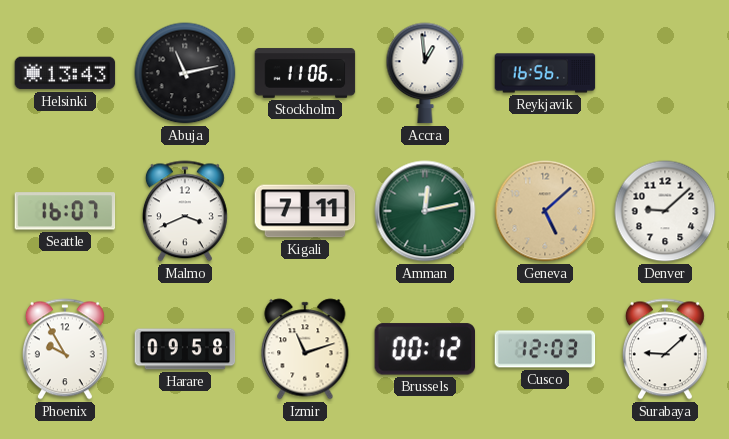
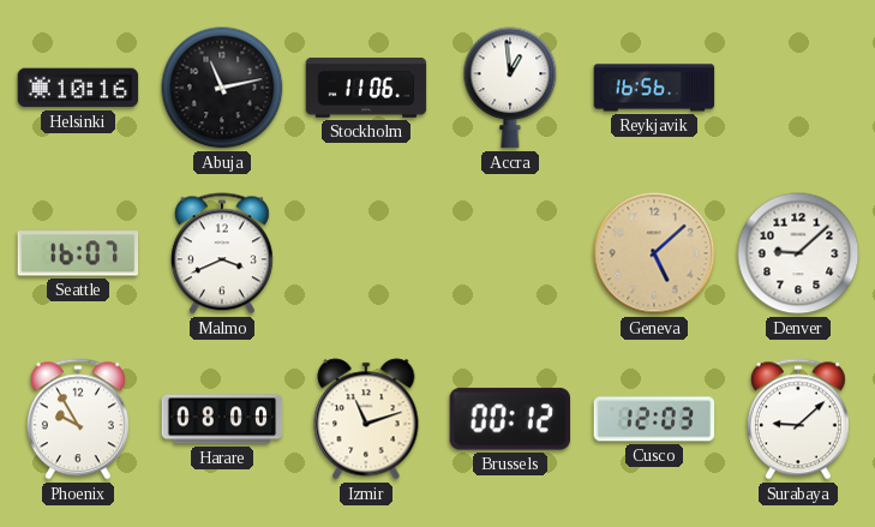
Helsinki: 13:43 -> 10:16
Kigali: 7:11 -> none
Amman: 12:13 -> none
Harare: 09:58 -> 08:00
